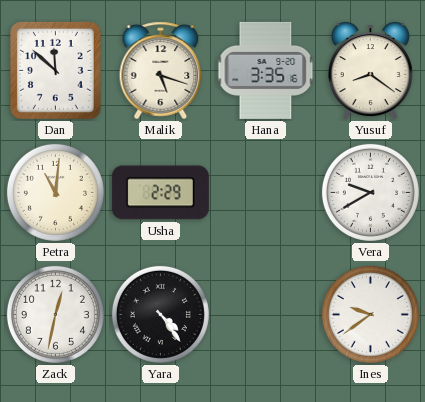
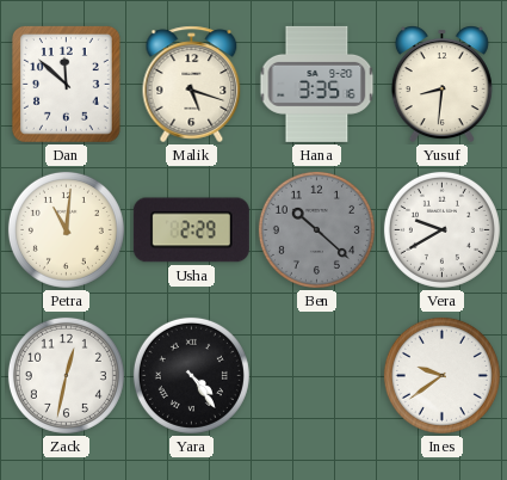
Yusuf: 8:21 -> 8:31
Ben: none -> 10:22
